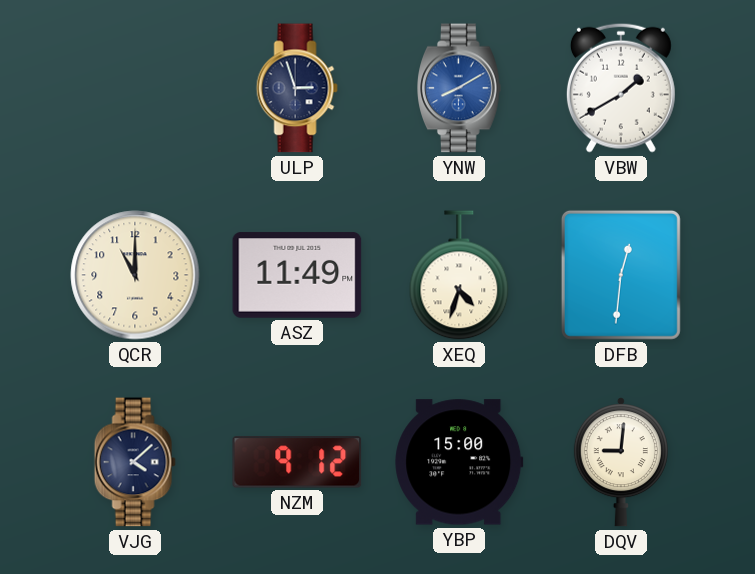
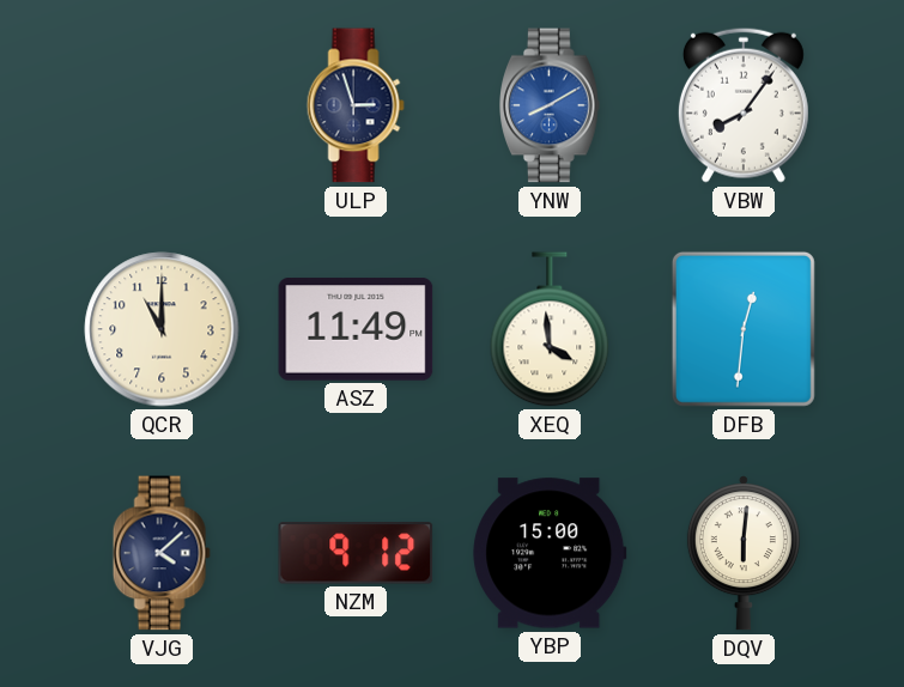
VBW: 1:40 -> 8:06
XEQ: 4:33 -> 3:59
DQV: 9:01 -> 6:01
